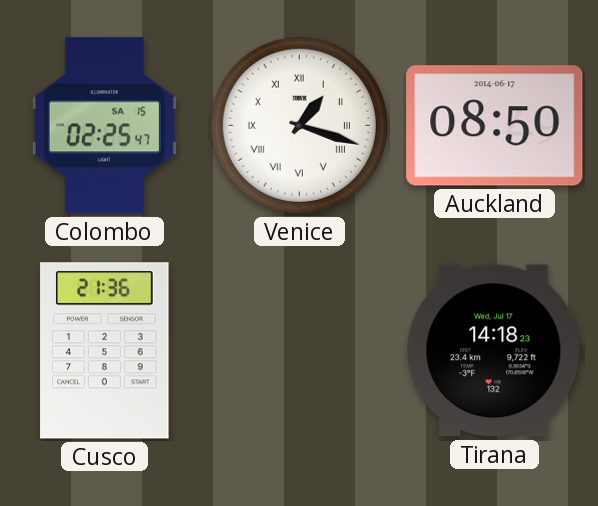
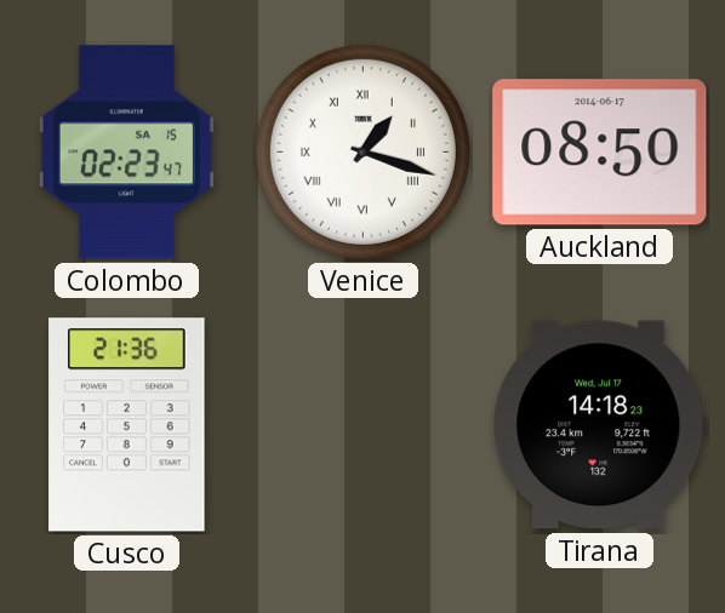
Colombo: 02:25 -> 02:23
